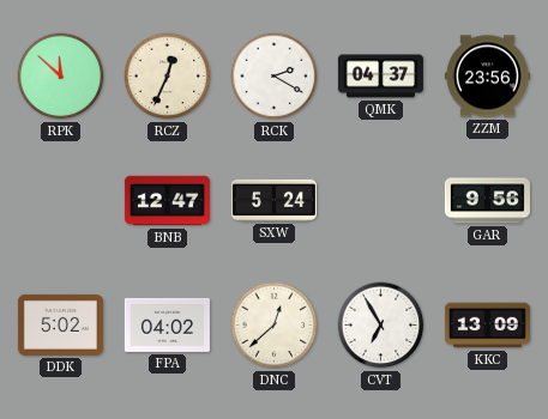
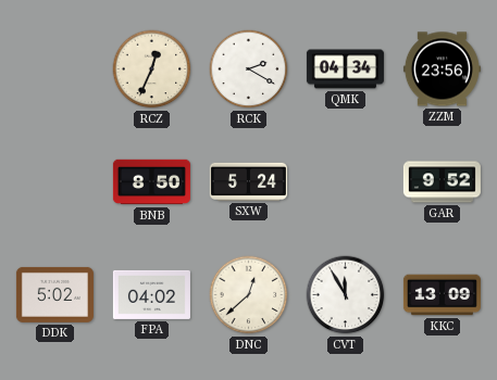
RPK: 11:52 -> none
QMK: 04:37 -> 04:34
BNB: 12:47 -> 8:50
GAR: 9:56 -> 9:52
CVT: 6:55 -> 11:55
